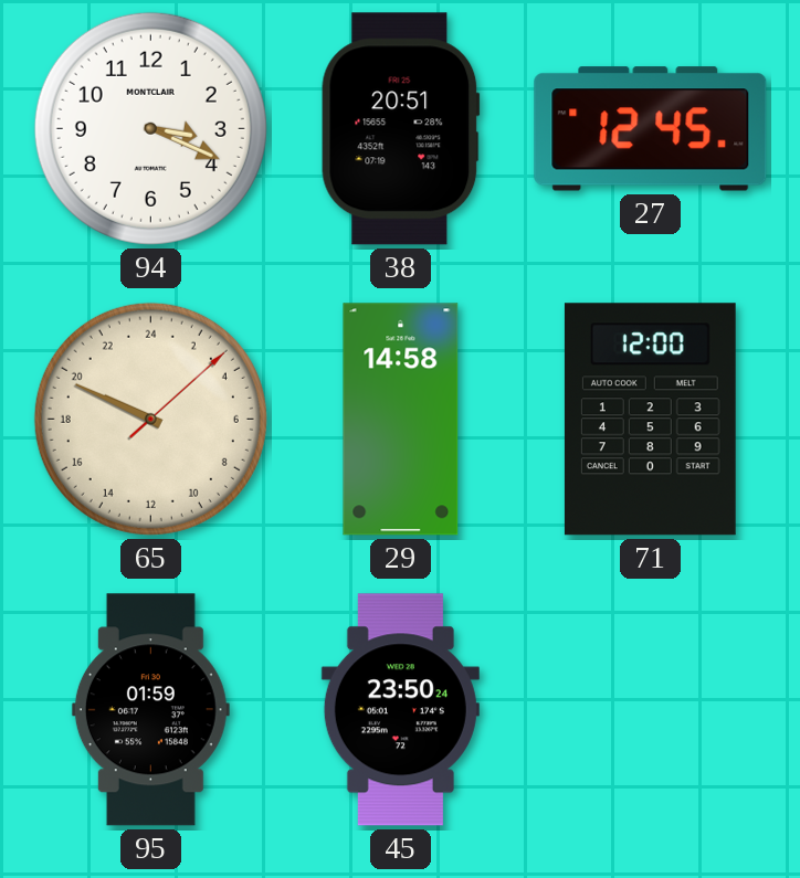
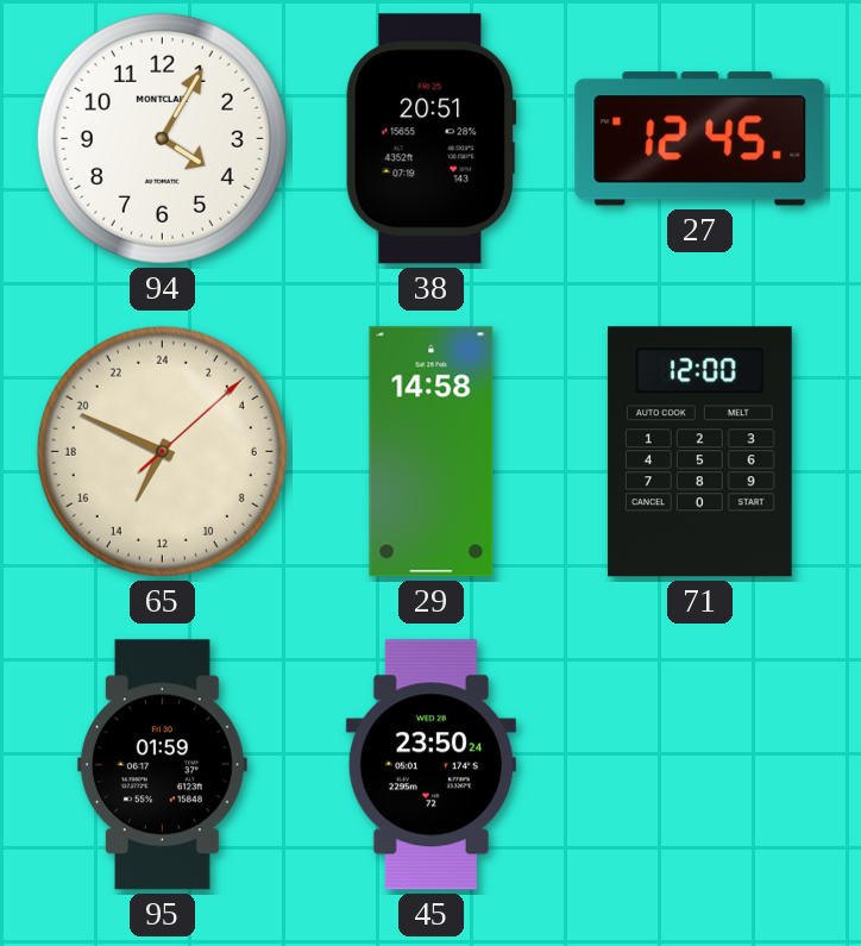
94: 3:19 -> 4:05
65: 19:49 -> 13:49
